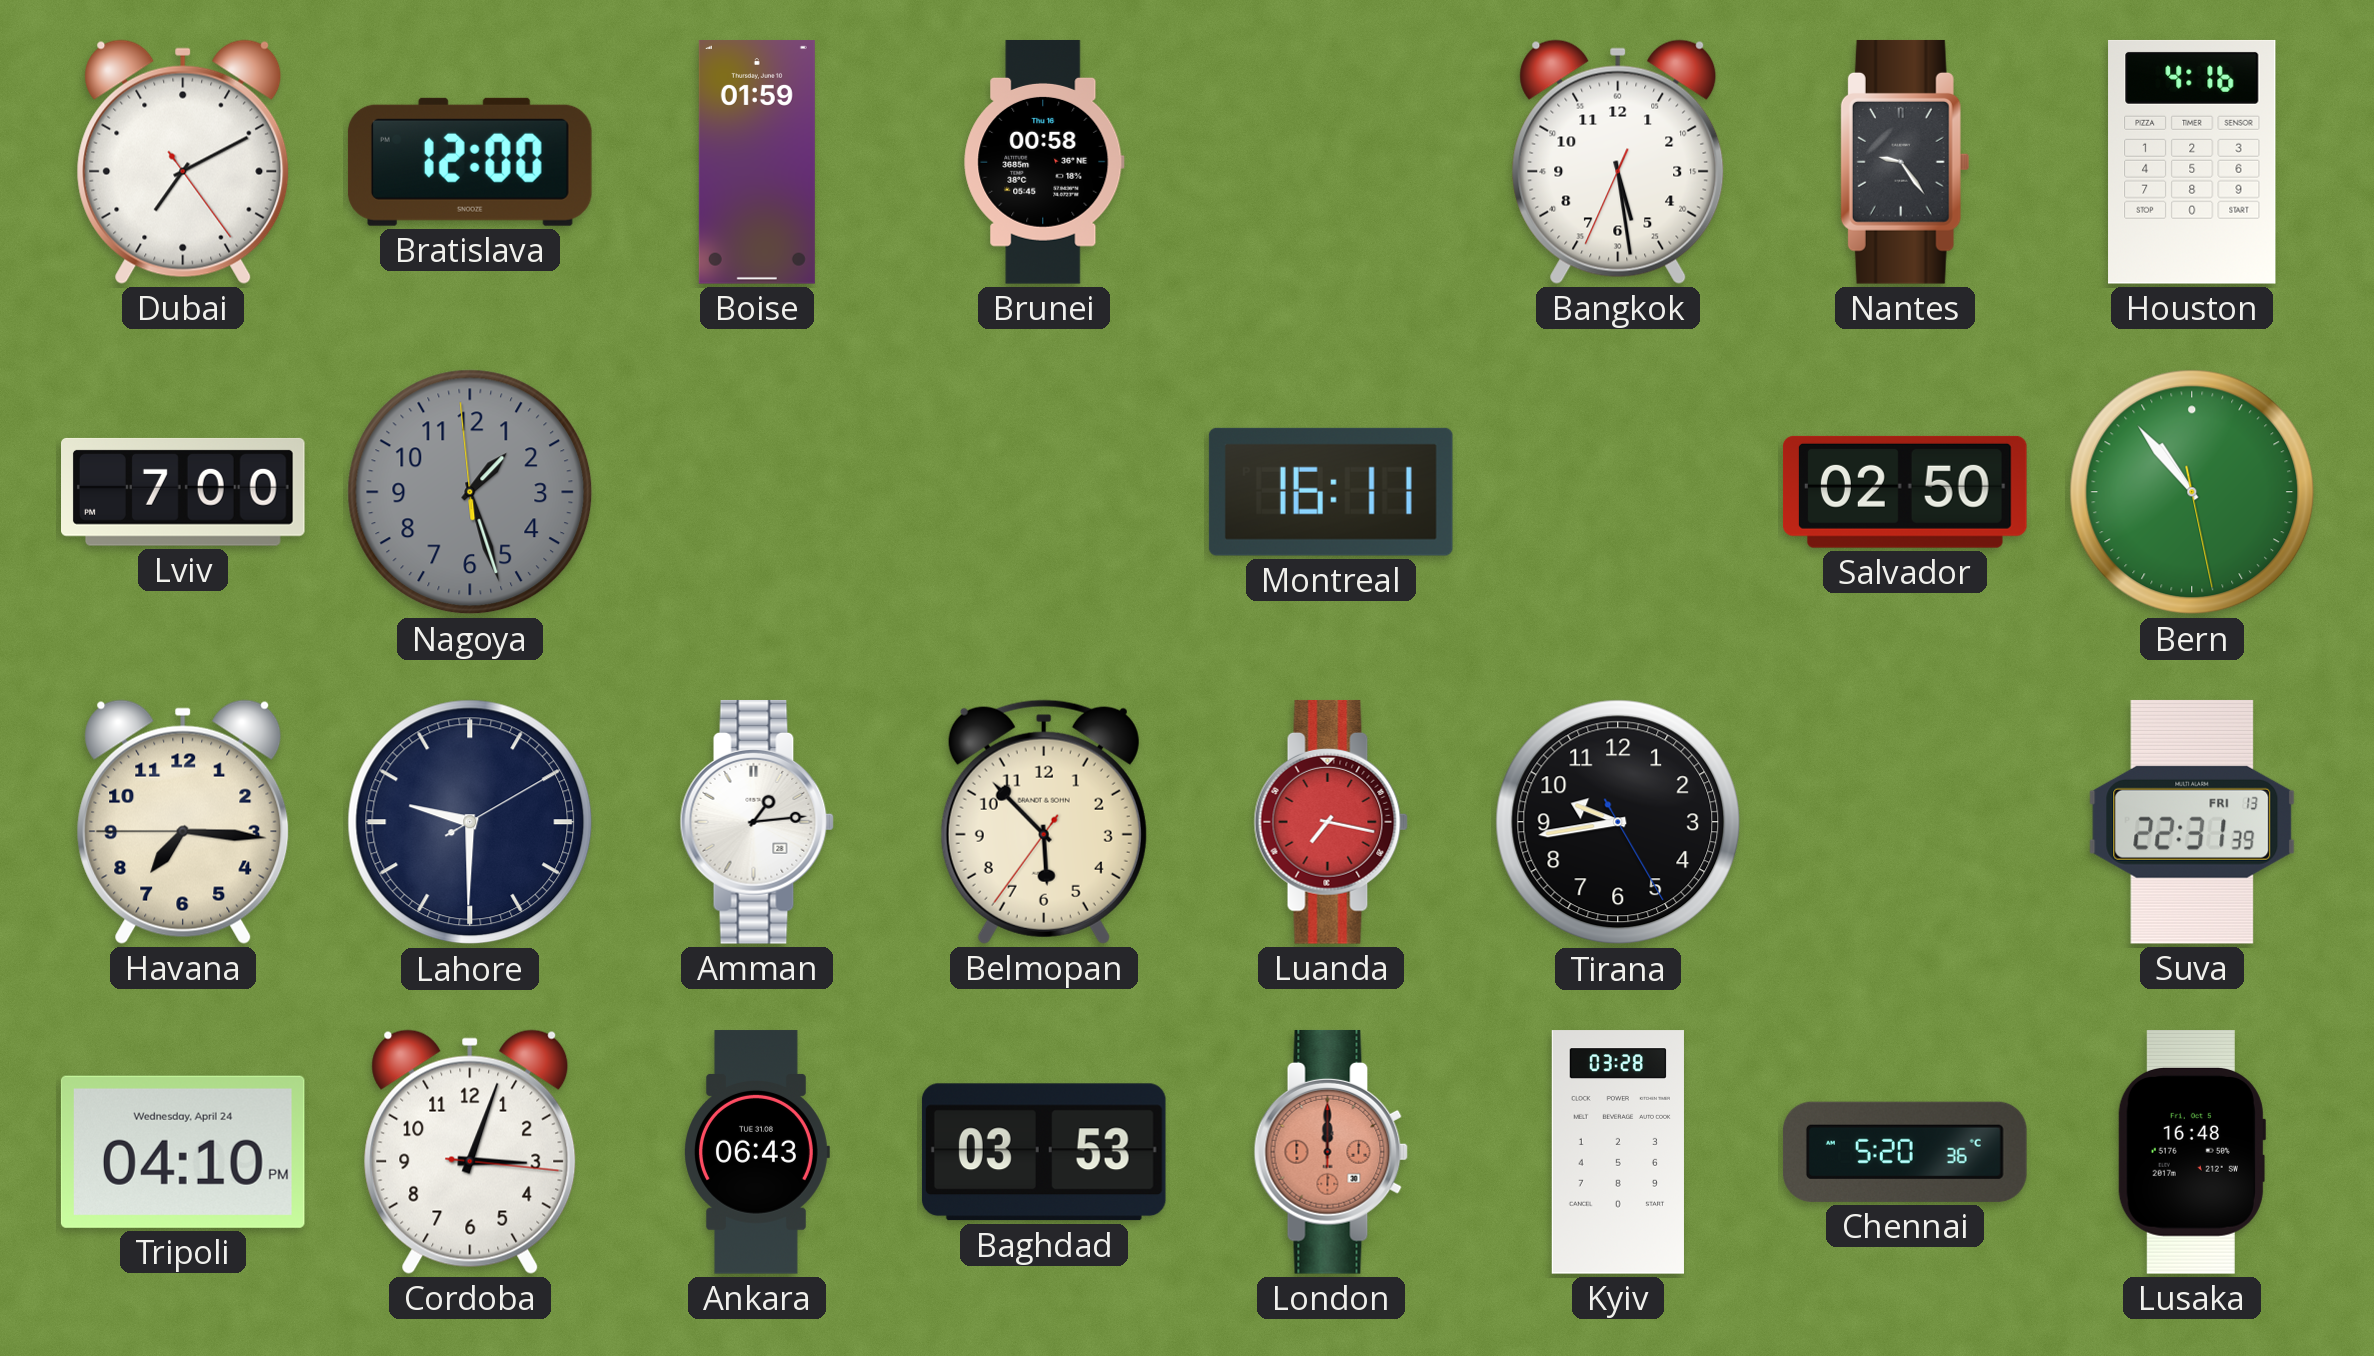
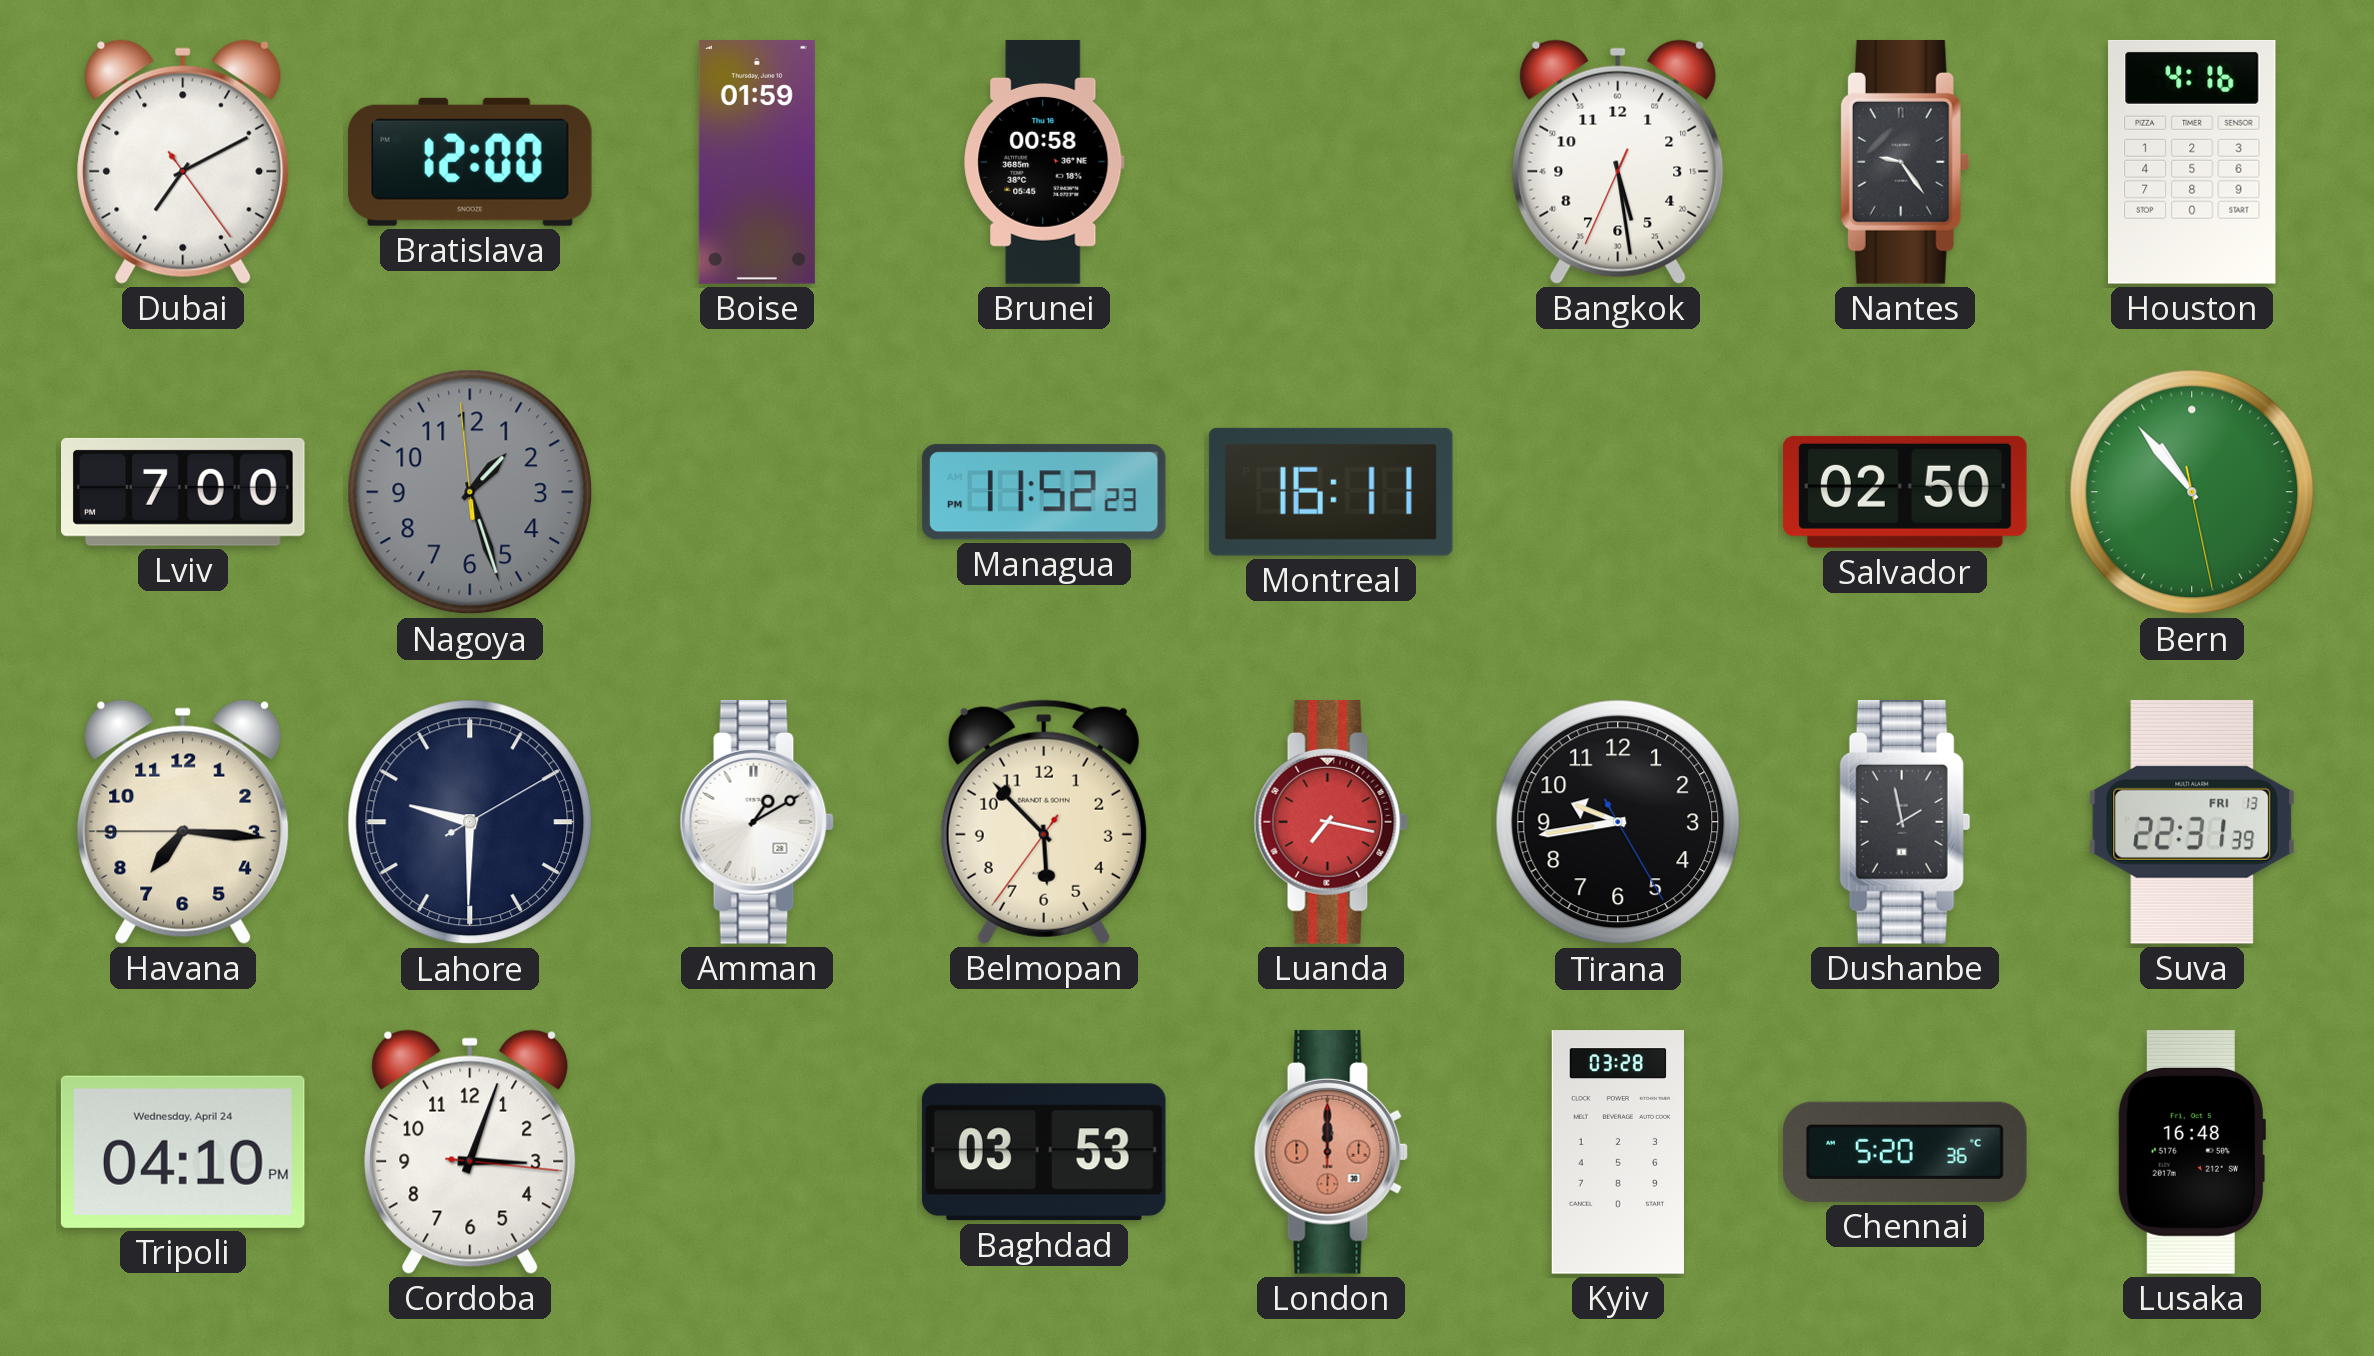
Managua: none -> 11:52
Amman: 1:14 -> 1:10
Dushanbe: none -> 1:58
Ankara: 06:43 -> none
